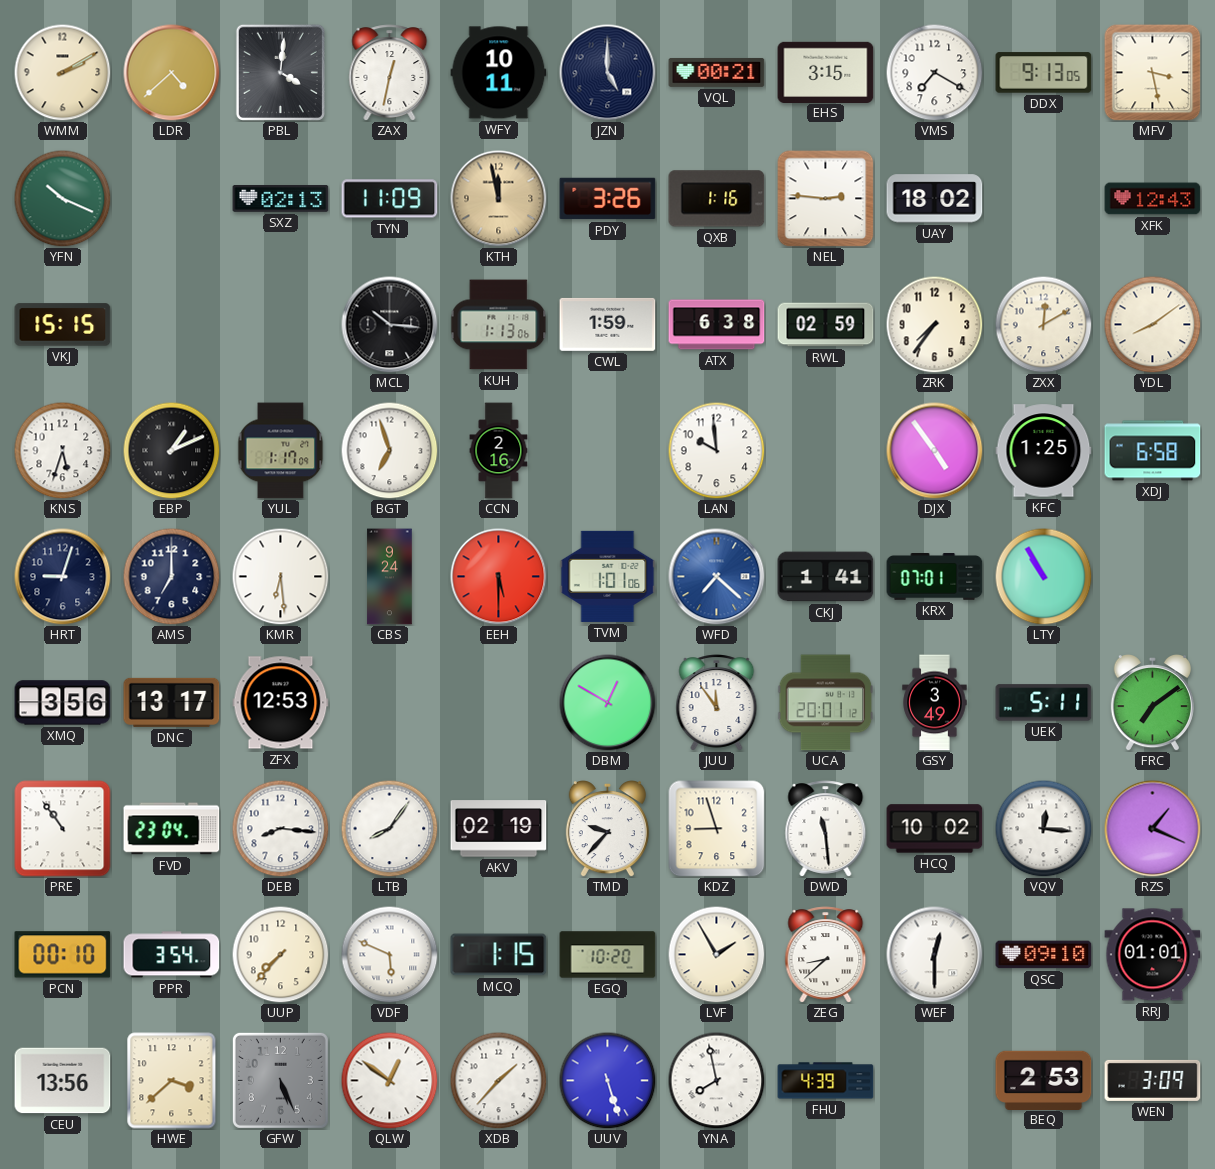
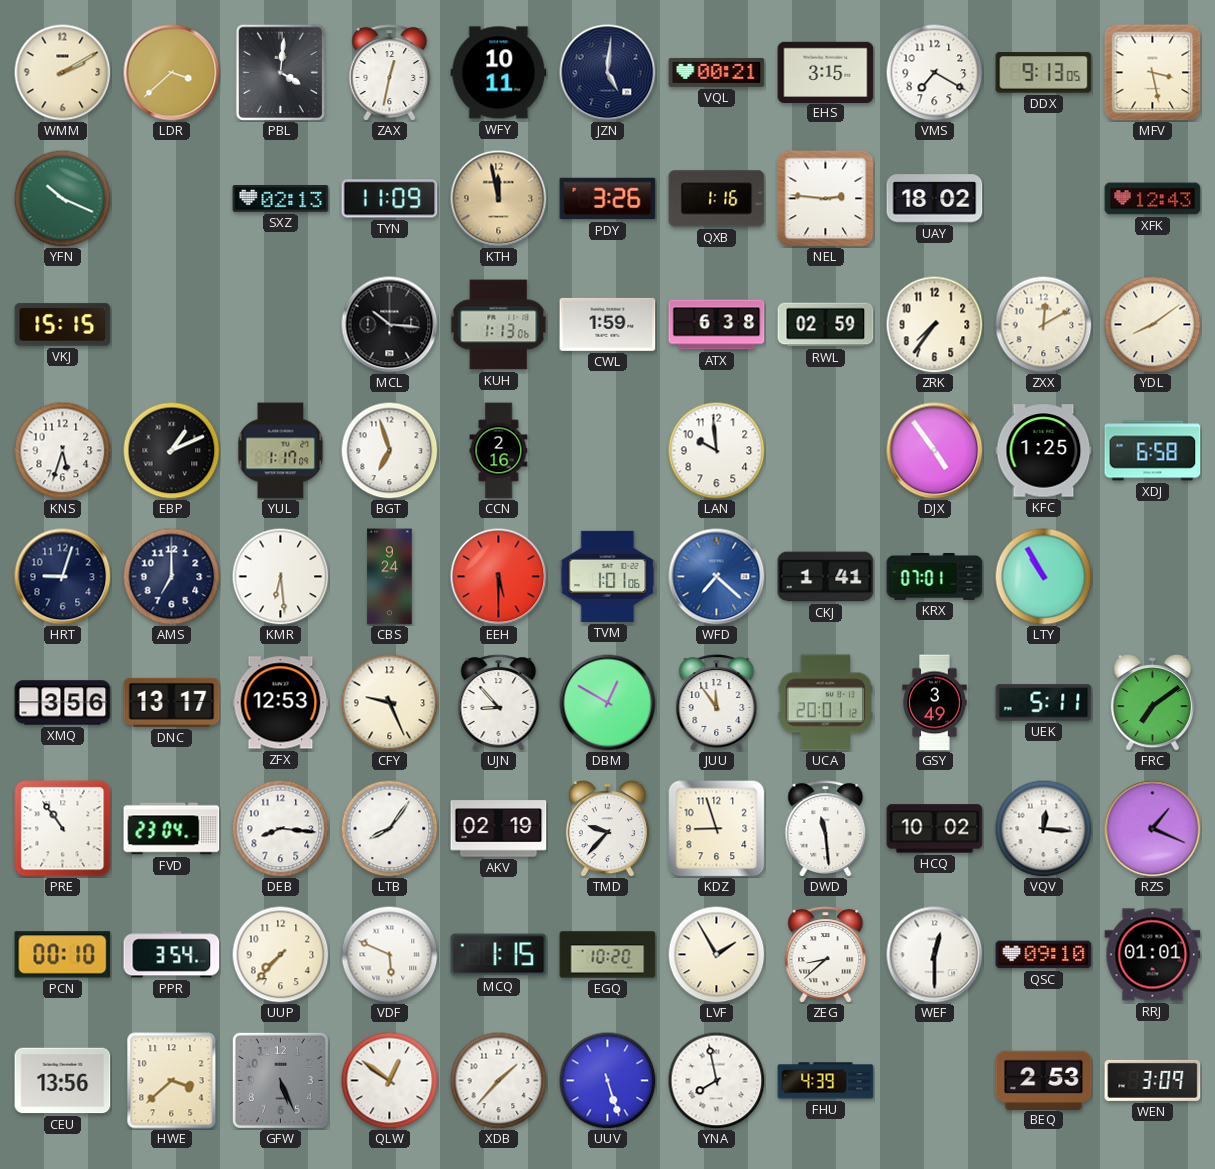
LDR: 4:38 -> 3:38
JZN: 5:00 -> 5:01
CFY: none -> 9:26
UJN: none -> 8:53
